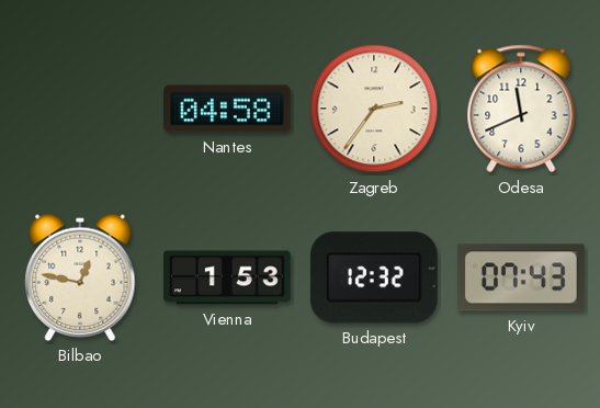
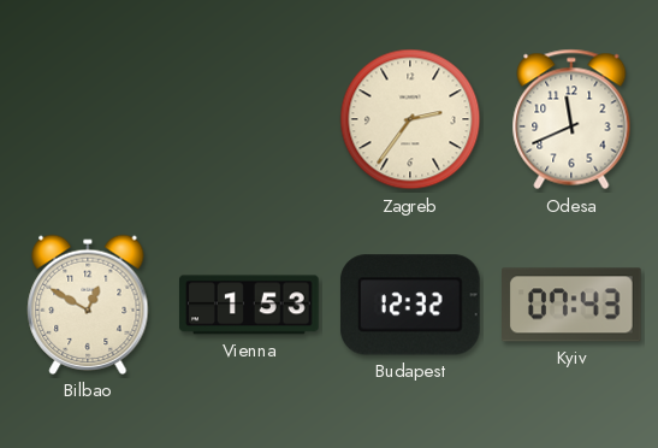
Nantes: 04:58 -> none
Bilbao: 12:47 -> 12:50
